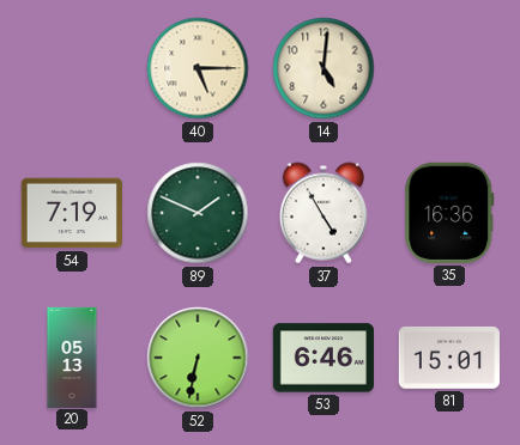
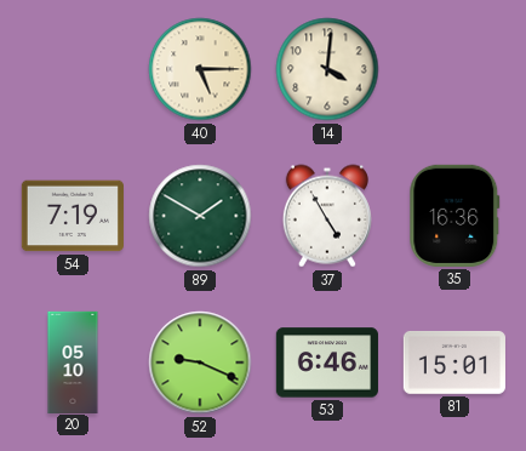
14: 5:01 -> 4:01
89: 1:49 -> 1:50
20: 05:13 -> 05:10
52: 6:32 -> 9:19
